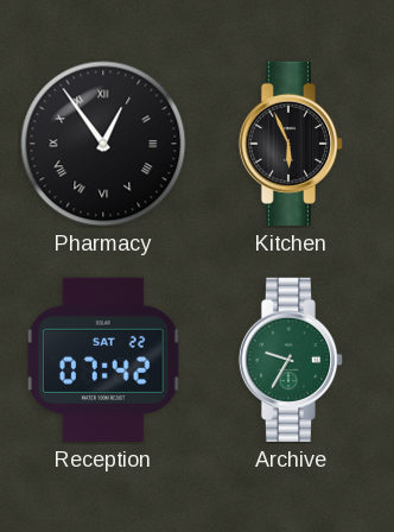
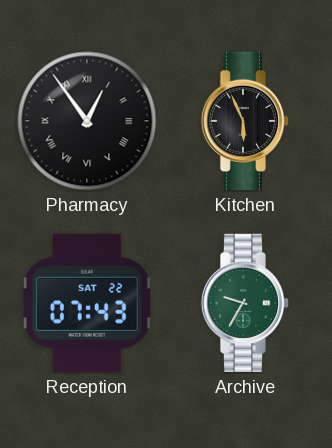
Reception: 07:42 -> 07:43
